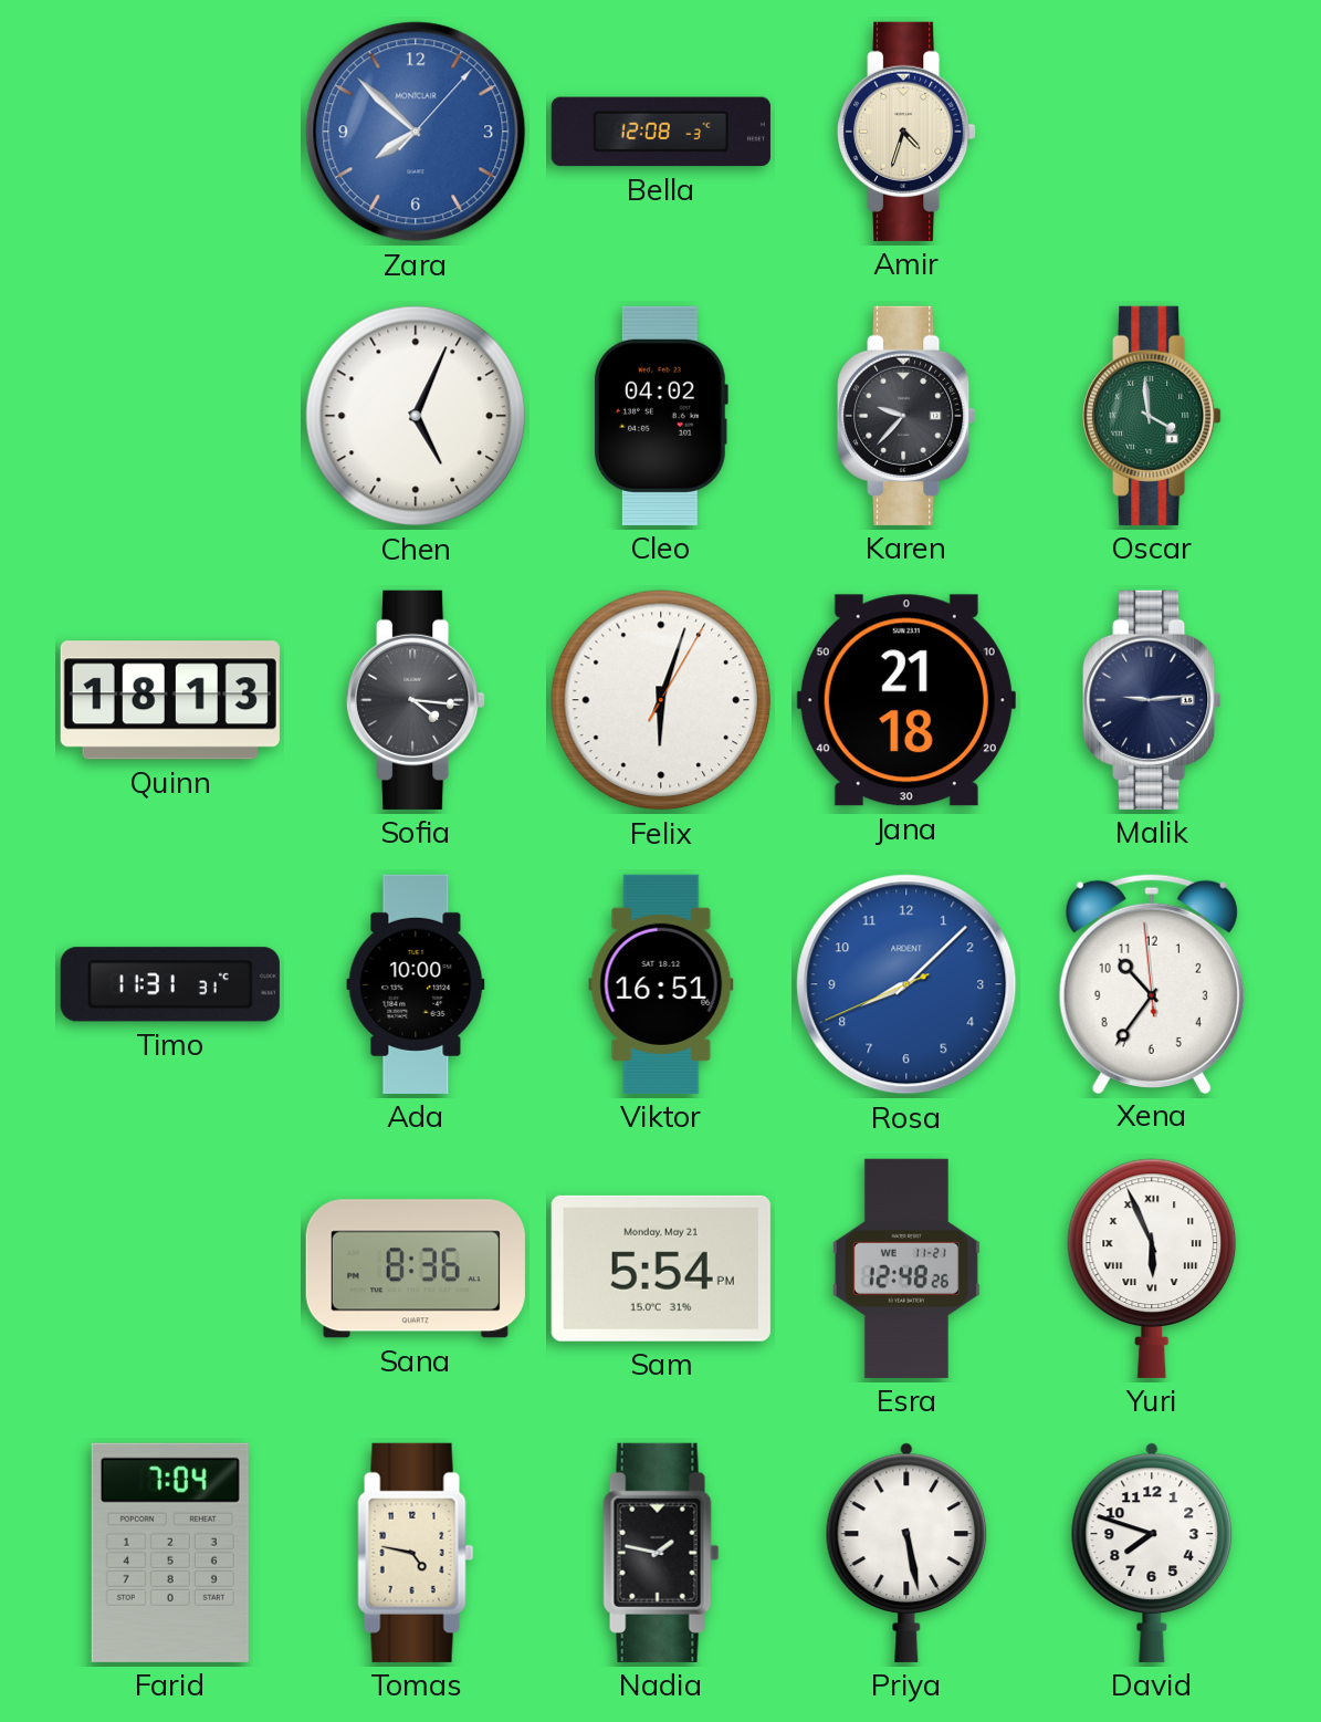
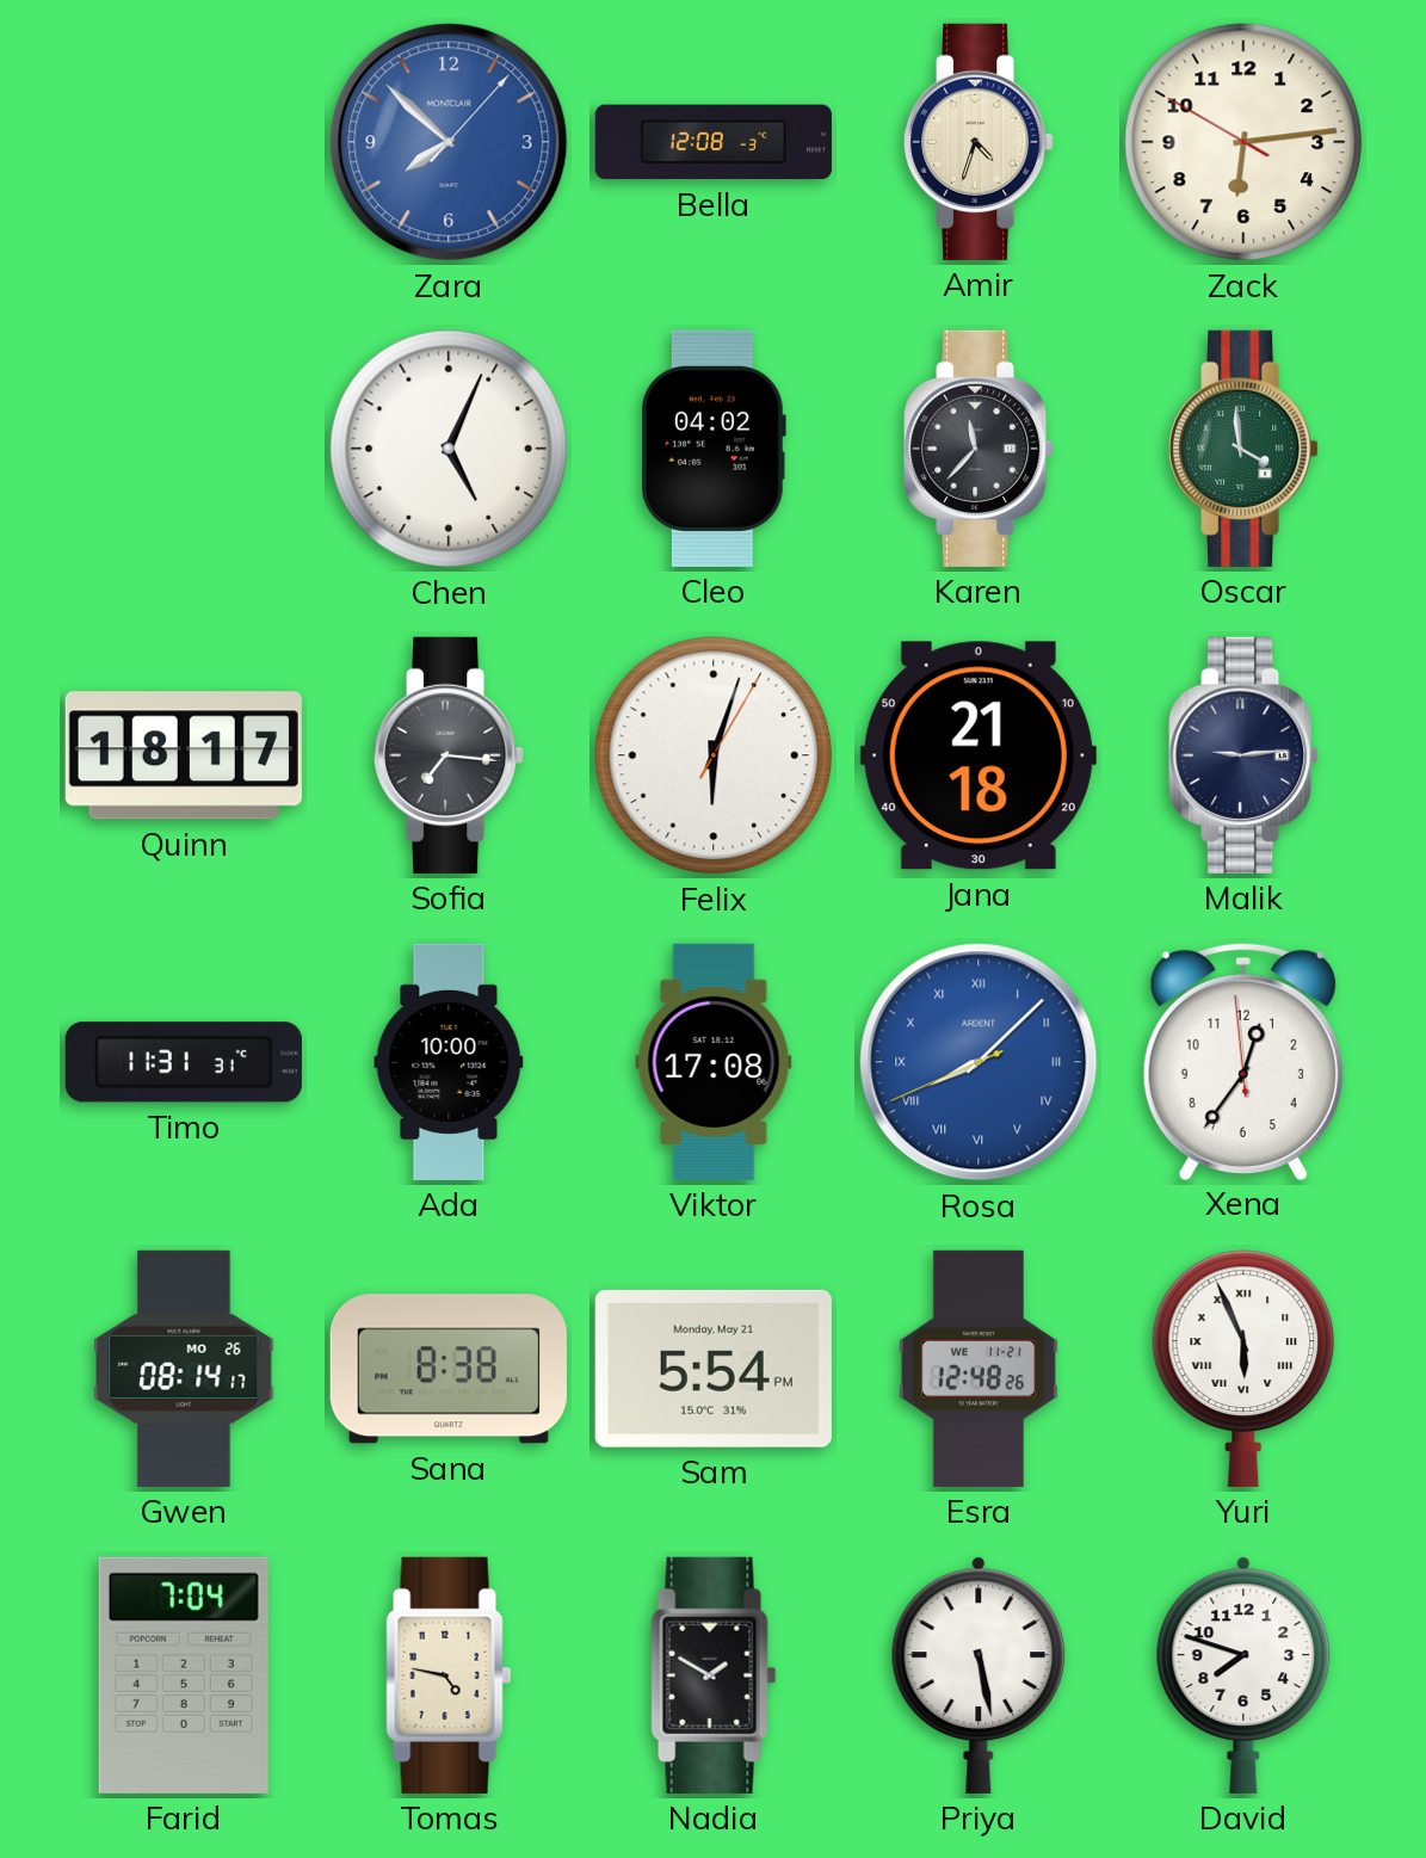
Zack: none -> 6:13
Karen: 9:37 -> 11:37
Quinn: 18:13 -> 18:17
Sofia: 4:16 -> 7:16
Viktor: 16:51 -> 17:08
Rosa numerals: Arabic -> Roman
Xena: 10:35 -> 12:35
Gwen: none -> 08:14
Sana: 8:36 -> 8:38
Nadia: 1:47 -> 1:50
